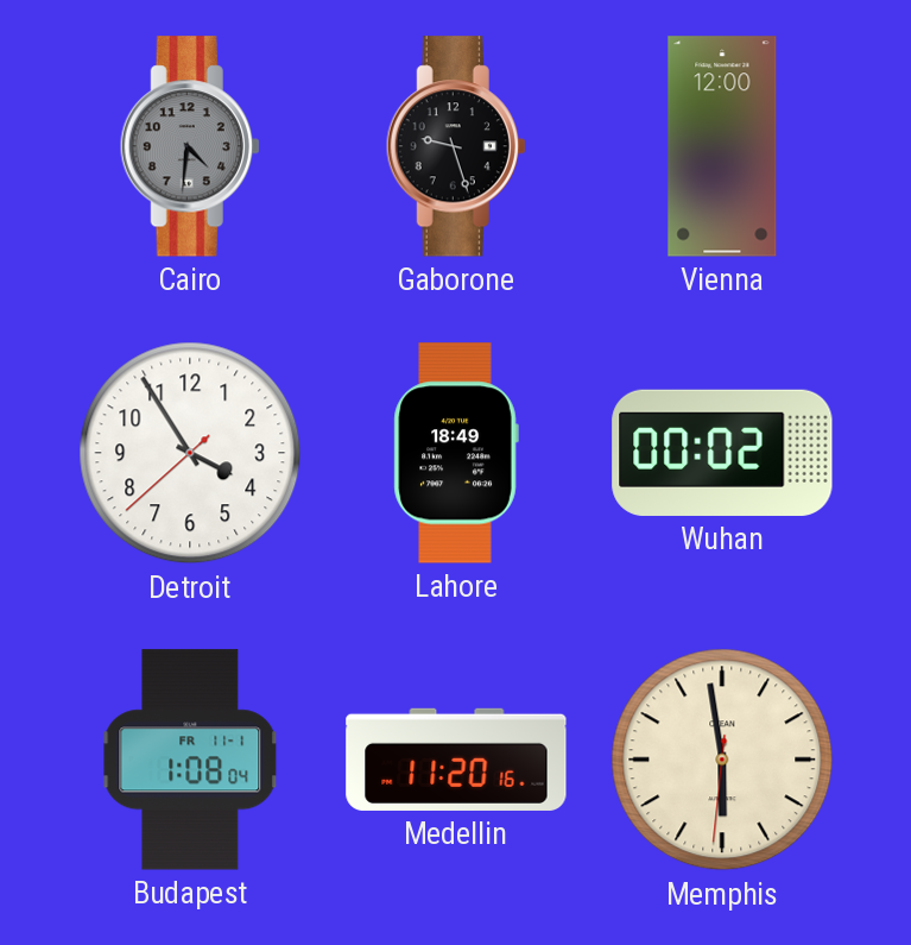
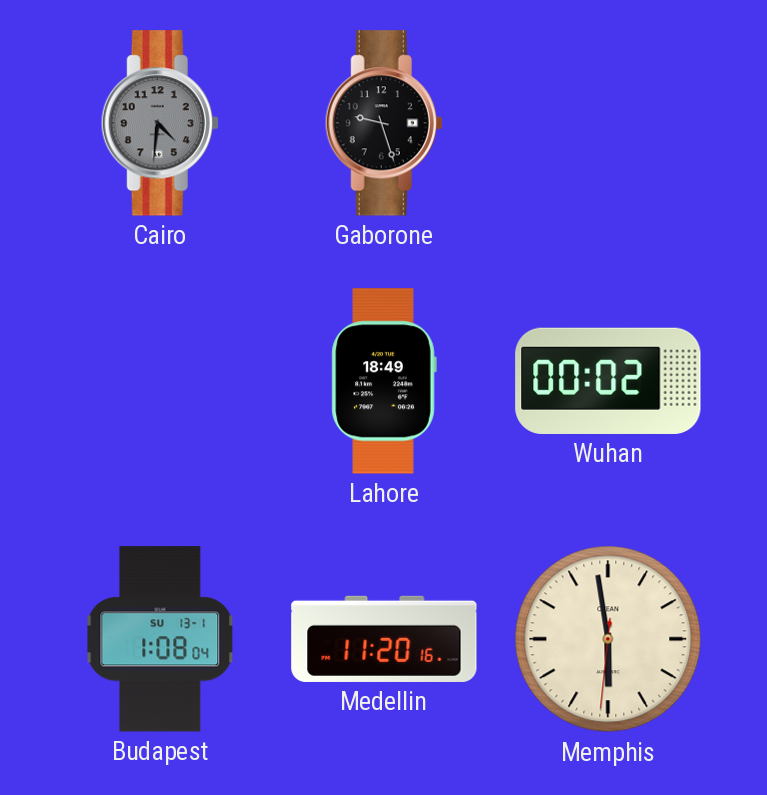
Vienna: 12:00 -> none
Detroit: 3:54 -> none
Budapest date: FR 11-1 -> SU 13-1
